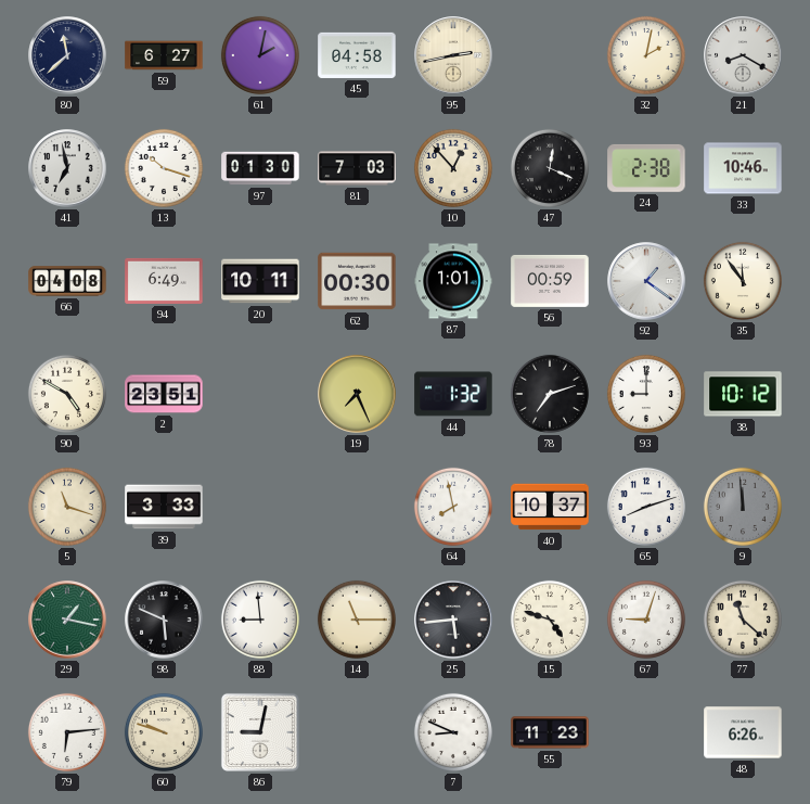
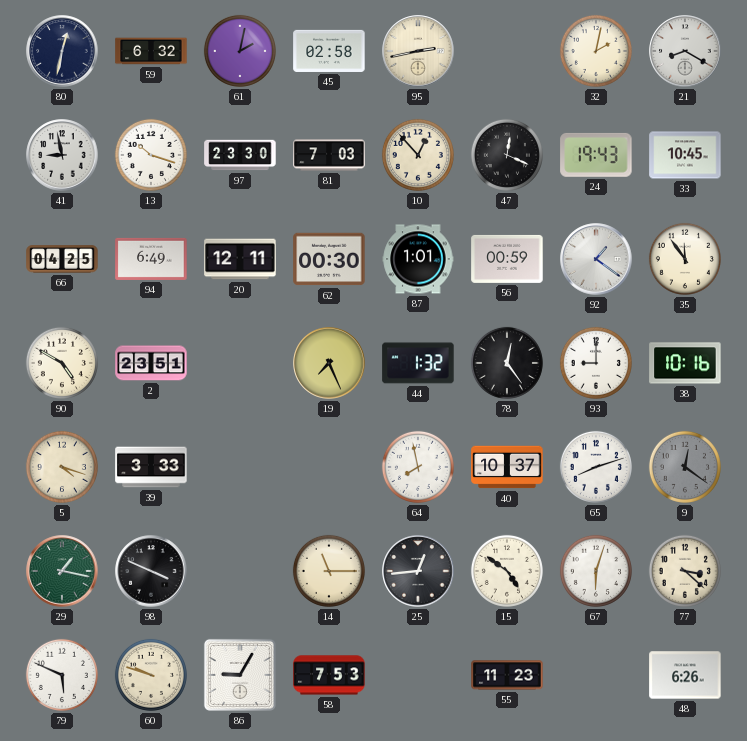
80: 11:38 -> 12:32
59: 6:27 -> 6:32
45: 04:58 -> 02:58
41: 6:58 -> 8:58
97: 01:30 -> 23:30
24: 2:38 -> 19:43
33: 10:46 -> 10:45
66: 04:08 -> 04:25
20: 10:11 -> 12:11
78: 7:12 -> 12:24
38: 10:12 -> 10:16
5: 11:18 -> 4:18
9: 11:59 -> 12:21
98: 5:49 -> 3:49
88: 8:59 -> none
25: 5:44 -> 12:44
15: 4:48 -> 4:51
67: 9:03 -> 6:03
77: 11:22 -> 3:22
79: 6:14 -> 5:49
86: 9:02 -> 9:05
58: none -> 7:53
7: 8:49 -> none
